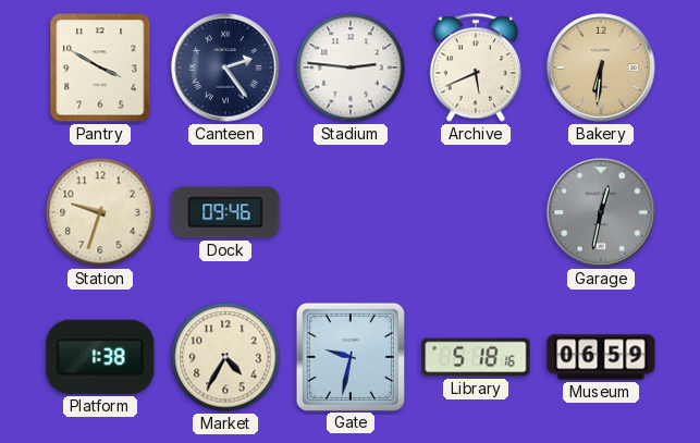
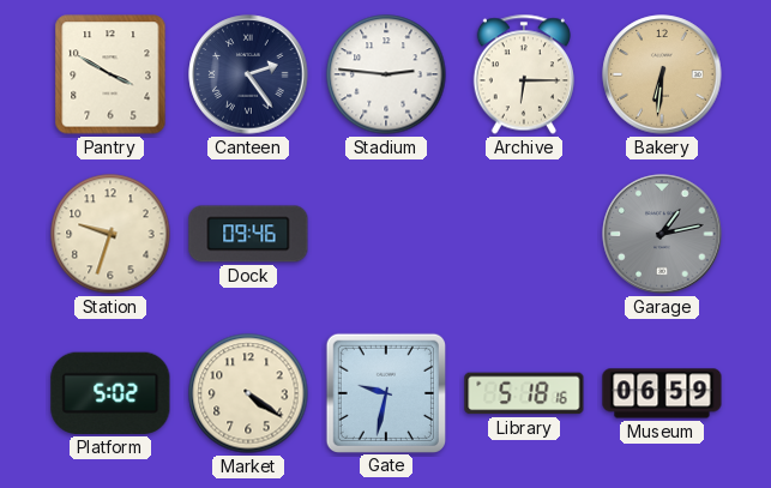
Archive: 5:41 -> 6:15
Garage: 12:32 -> 1:13
Platform: 1:38 -> 5:02
Market: 4:35 -> 4:21
